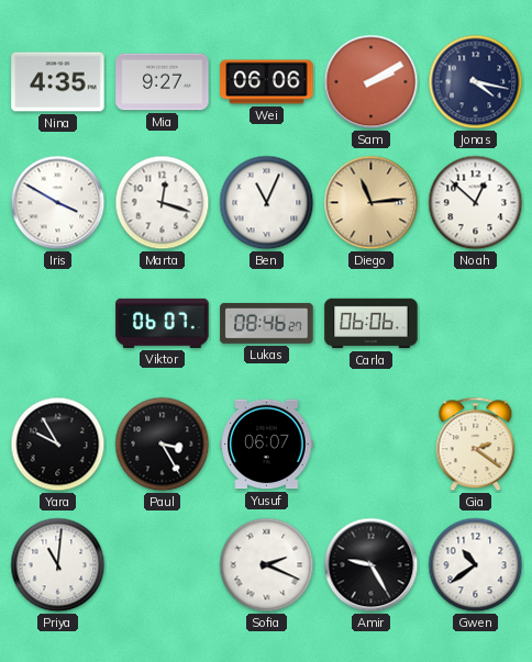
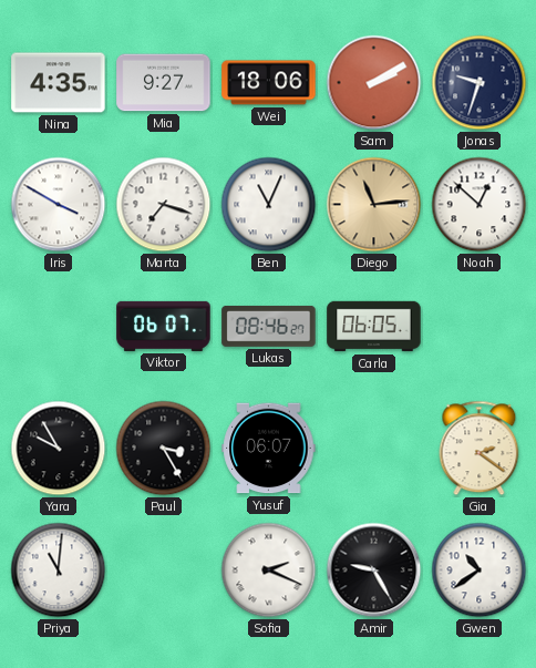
Wei: 06:06 -> 18:06
Jonas: 4:17 -> 9:33
Marta: 12:18 -> 7:18
Carla: 06:06 -> 06:05
